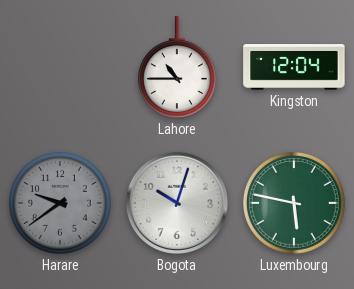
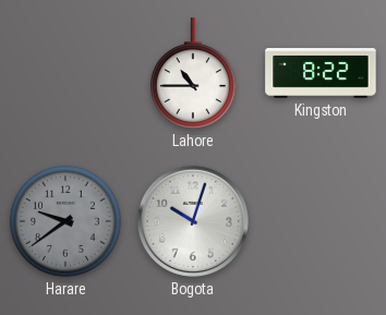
Kingston: 12:04 -> 8:22
Luxembourg: 5:47 -> none
